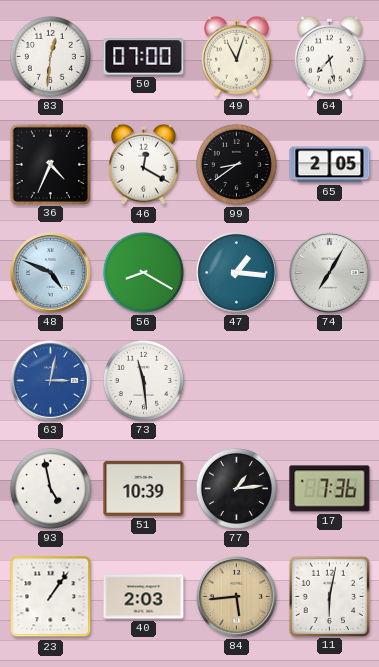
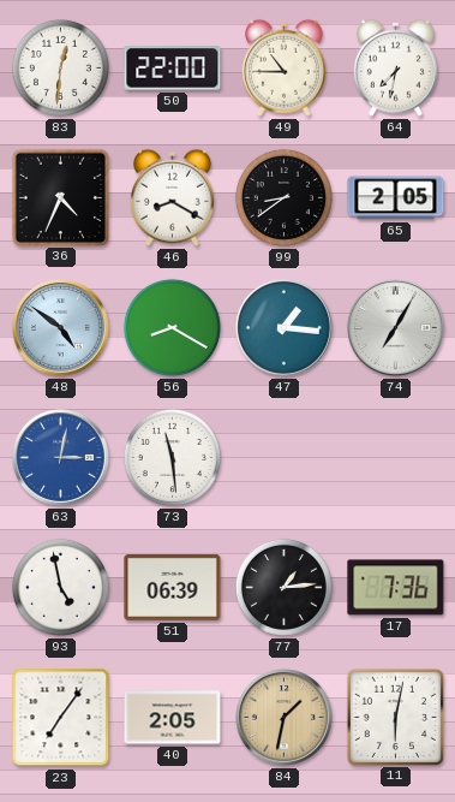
50: 07:00 -> 22:00
49: 11:03 -> 10:45
64: 7:28 -> 7:32
46: 12:20 -> 8:20
48: 4:49 -> 4:51
51: 10:39 -> 06:39
23: 1:06 -> 7:06
40: 2:03 -> 2:05
84: 5:44 -> 1:32
